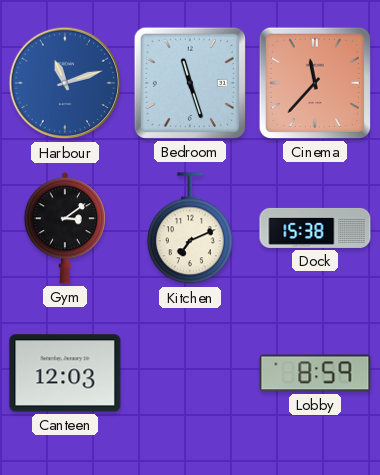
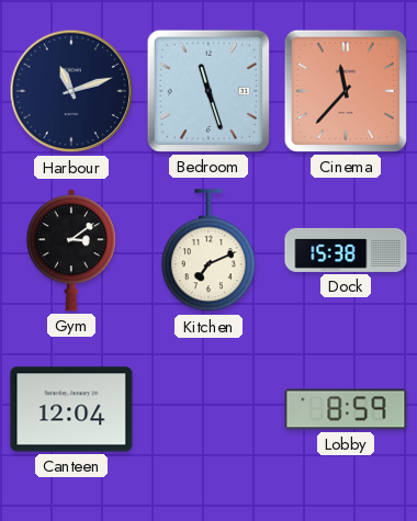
Harbour dial: blue -> navy
Canteen: 12:03 -> 12:04
